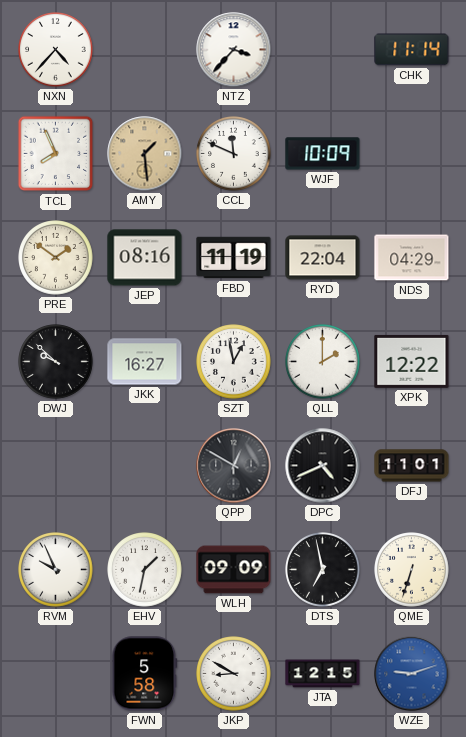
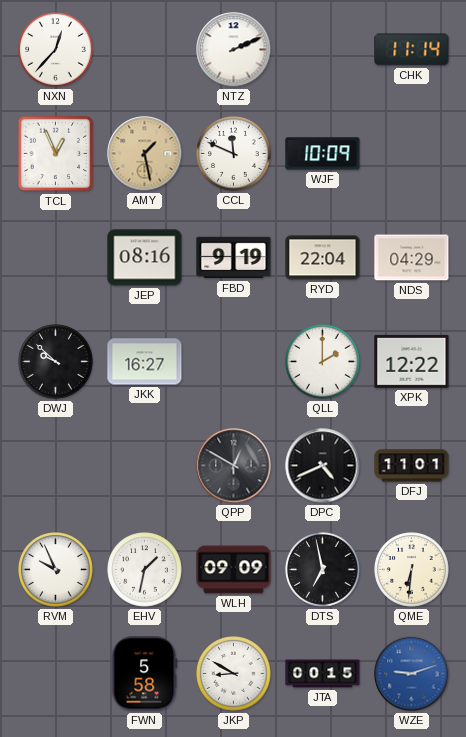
NXN: 4:37 -> 12:37
NTZ: 3:37 -> 2:11
TCL: 7:56 -> 12:56
AMY: 1:29 -> 1:28
PRE: 1:51 -> none
FBD: 11:19 -> 9:19
SZT: 12:58 -> none
QME: 6:33 -> 6:31
JTA: 12:15 -> 00:15
